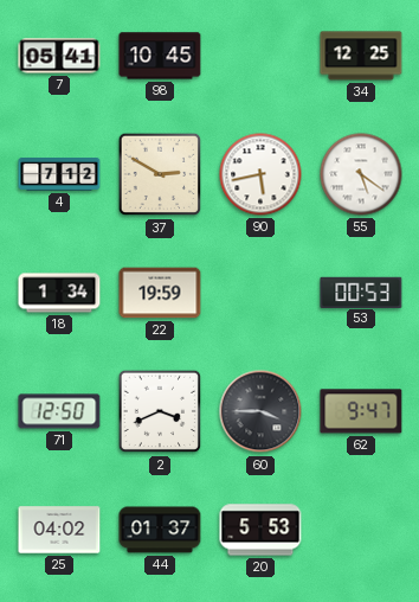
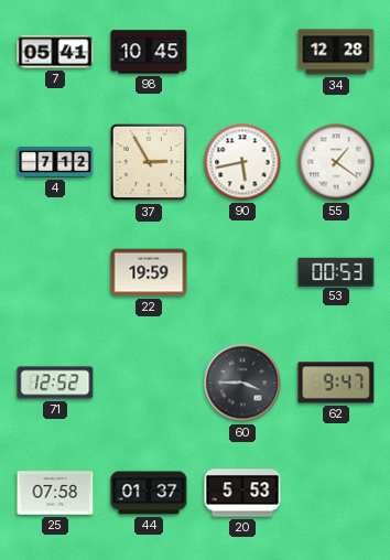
34: 12:25 -> 12:28
37: 2:50 -> 2:55
55: 5:21 -> 1:21
18: 1:34 -> none
71: 12:50 -> 12:52
2: 3:41 -> none
25: 04:02 -> 07:58
